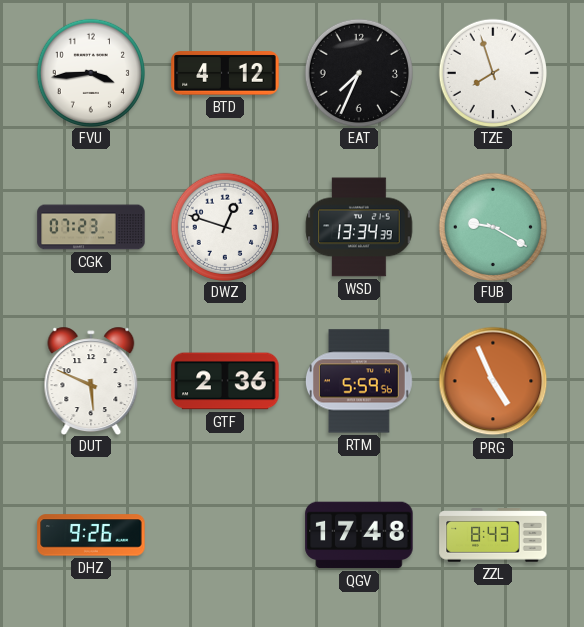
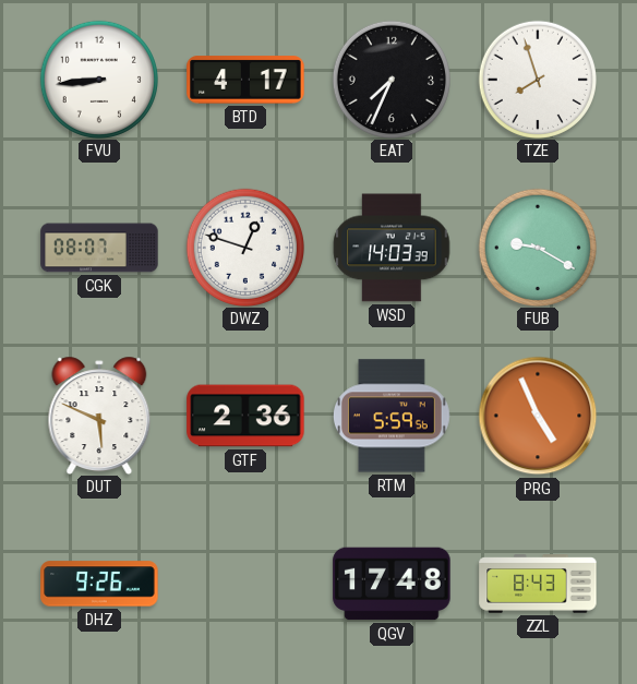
FVU: 3:44 -> 8:44
BTD: 4:12 -> 4:17
CGK: 07:23 -> 08:07
WSD: 13:34 -> 14:03
